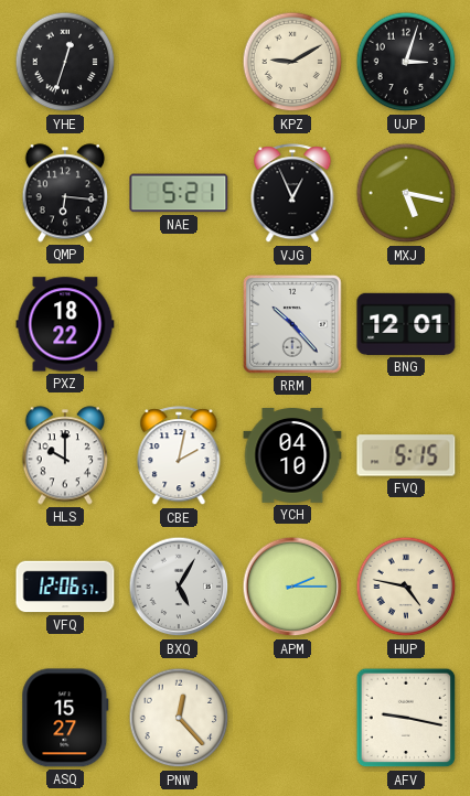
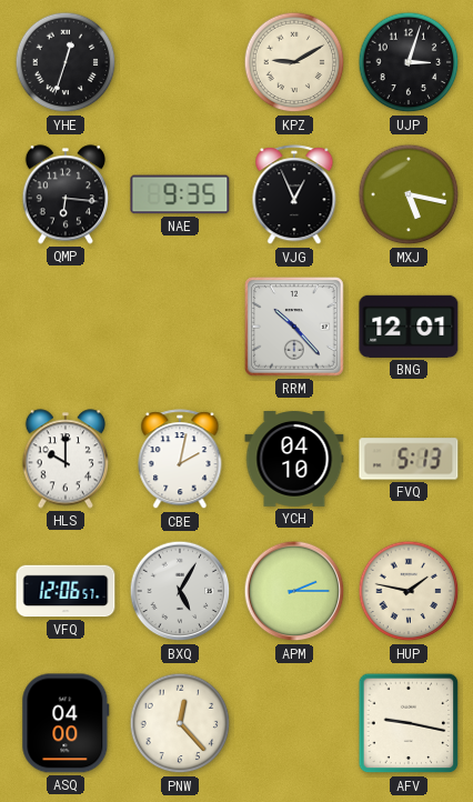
NAE: 5:21 -> 9:35
PXZ: 18:22 -> none
FVQ: 5:15 -> 5:13
HUP: 4:47 -> 1:47
ASQ: 15:27 -> 04:00
